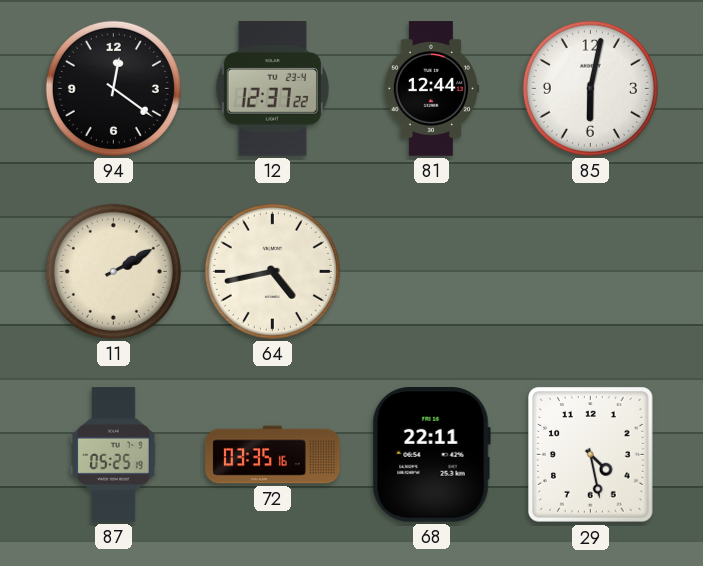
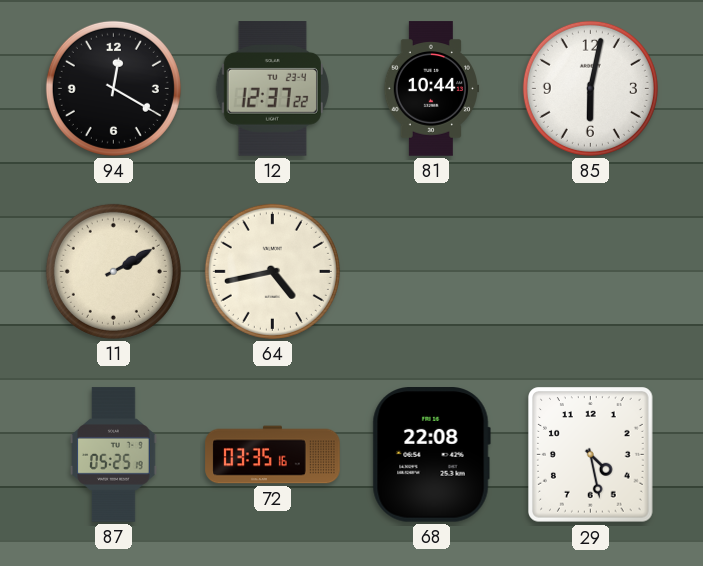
94: 12:21 -> 12:20
81: 12:44 -> 10:44
68: 22:11 -> 22:08
